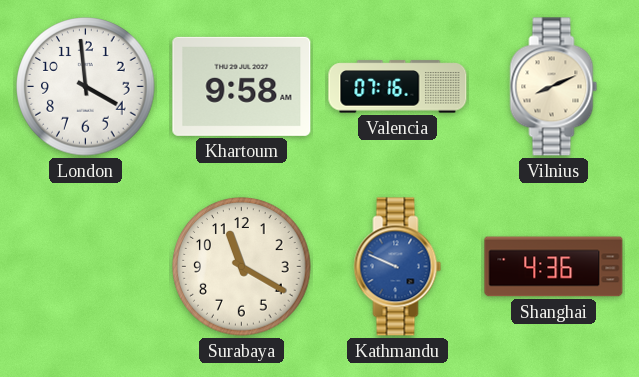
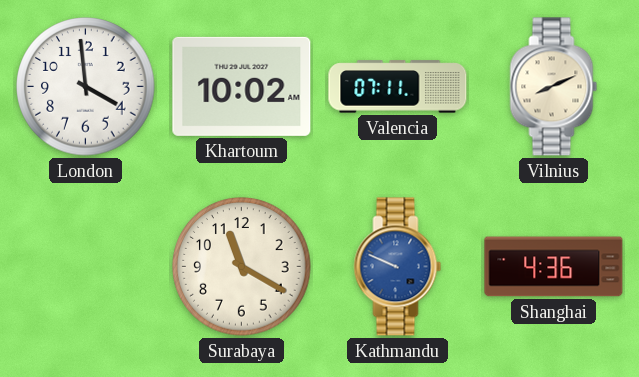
Khartoum: 9:58 -> 10:02
Valencia: 07:16 -> 07:11
